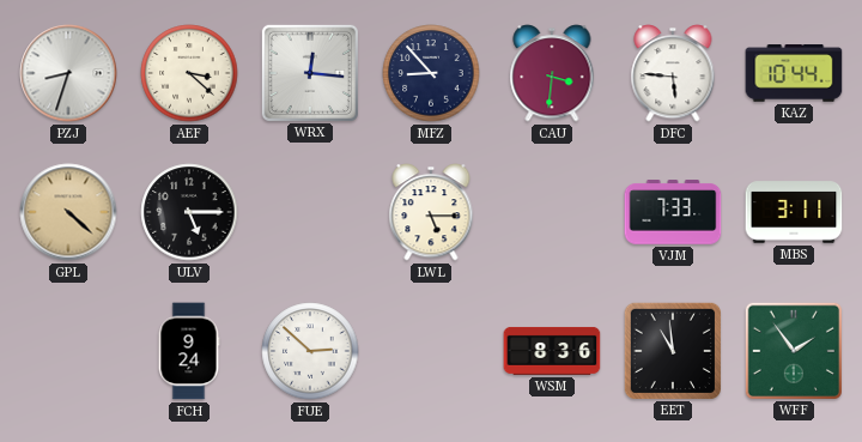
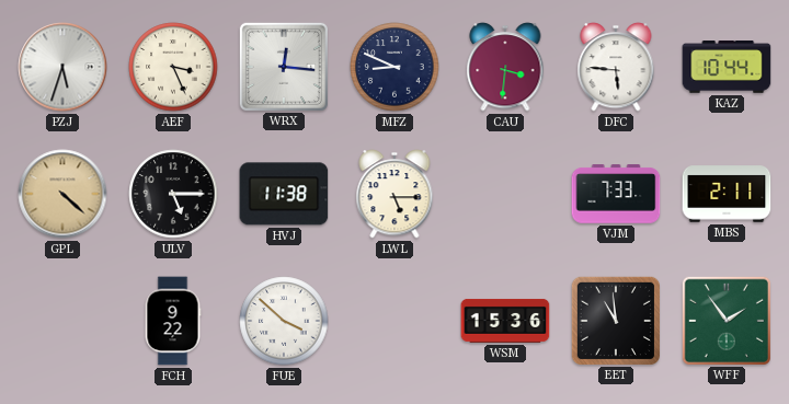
PZJ: 8:33 -> 5:33
AEF: 3:22 -> 3:26
MFZ: 8:53 -> 8:49
HVJ: none -> 11:38
MBS: 3:11 -> 2:11
FCH: 9:24 -> 9:22
FUE: 2:52 -> 3:52
WSM: 8:36 -> 15:36
